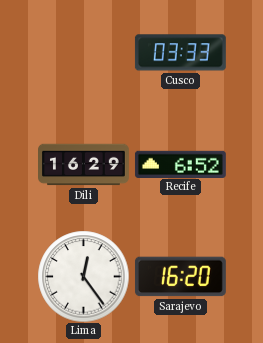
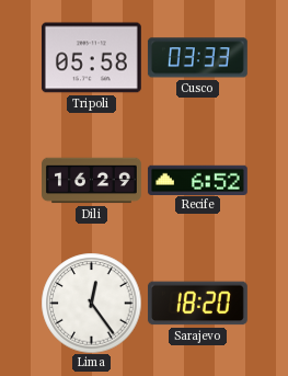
Tripoli: none -> 05:58
Sarajevo: 16:20 -> 18:20
